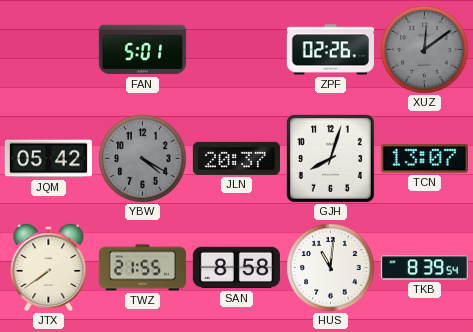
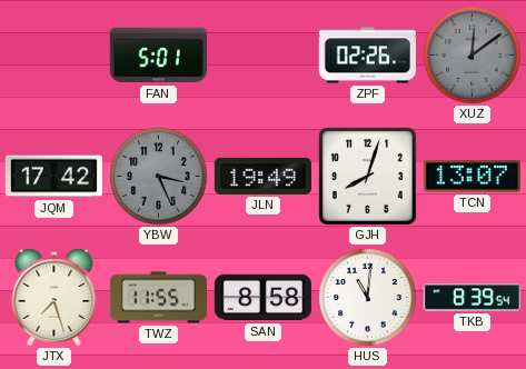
JQM: 05:42 -> 17:42
YBW: 4:20 -> 3:26
JLN: 20:37 -> 19:49
JTX: 7:39 -> 7:27
TWZ: 21:55 -> 11:55
